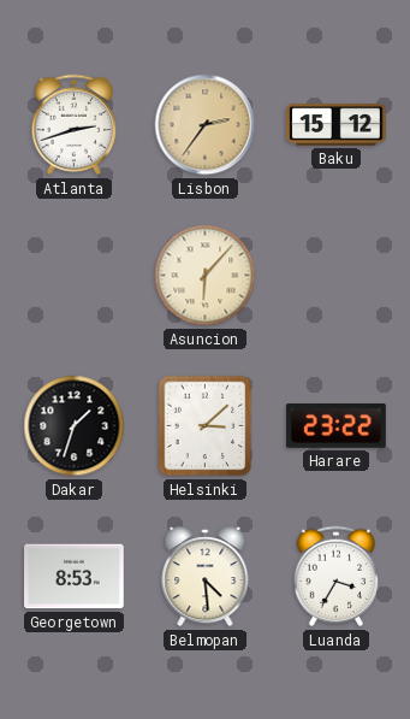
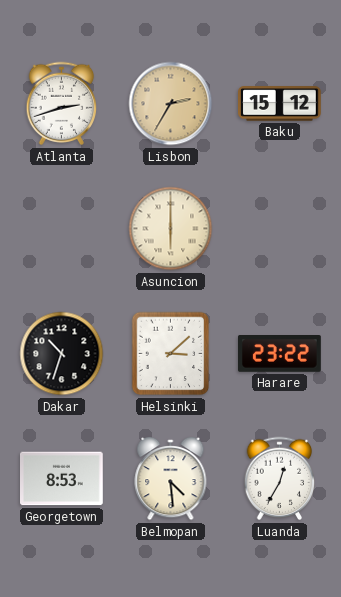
Lisbon: 2:36 -> 2:35
Asuncion: 6:07 -> 6:00
Dakar: 1:33 -> 10:33
Luanda: 3:35 -> 12:35
